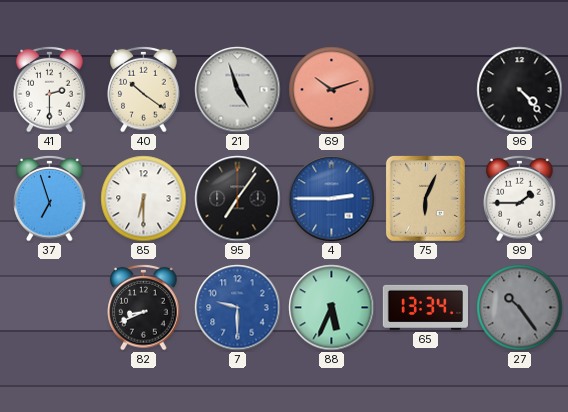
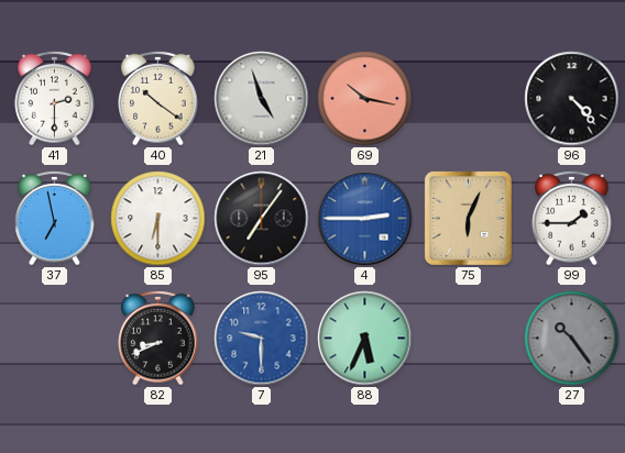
69: 10:12 -> 10:17
37: 6:57 -> 6:58
65: 13:34 -> none
